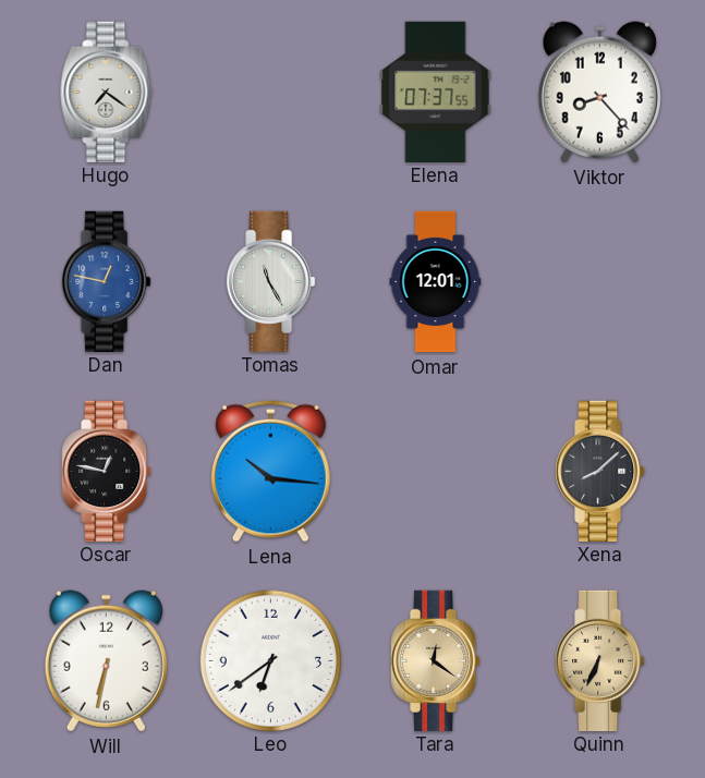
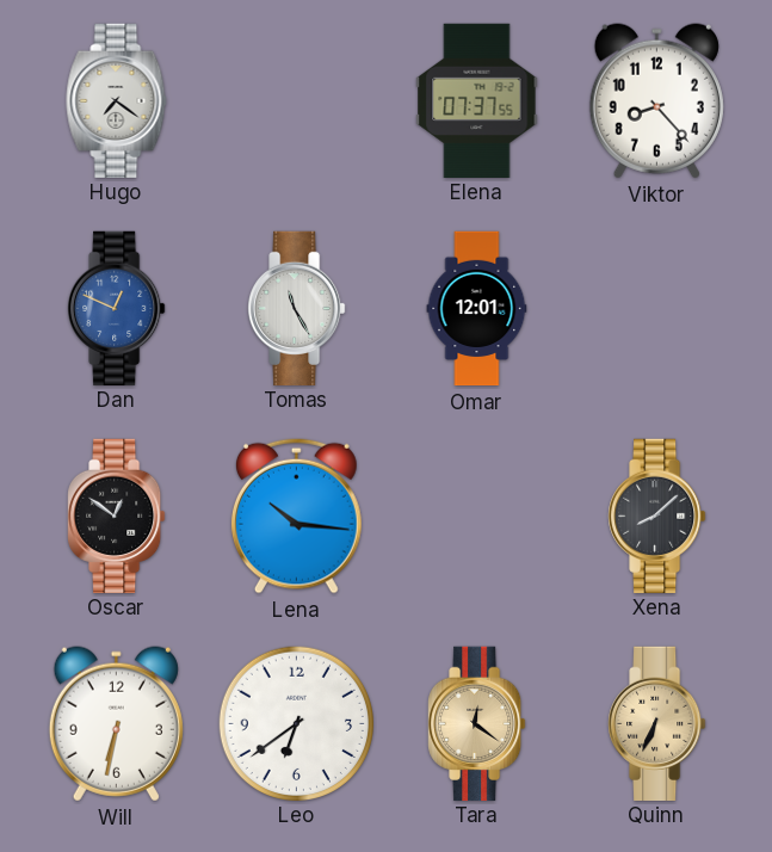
Dan: 12:47 -> 12:49
Oscar: 12:47 -> 12:51
